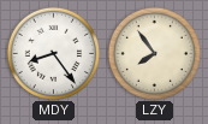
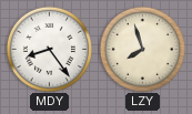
LZY: 7:54 -> 7:57
